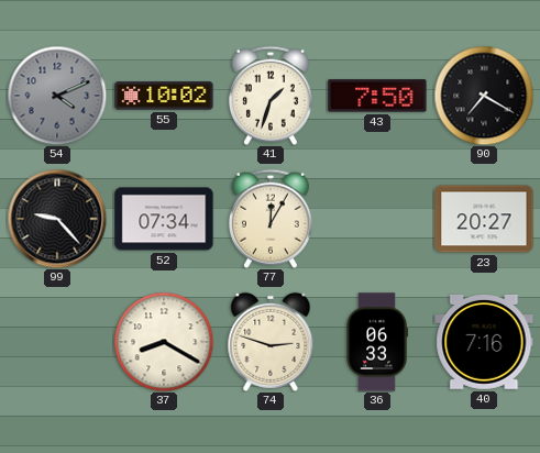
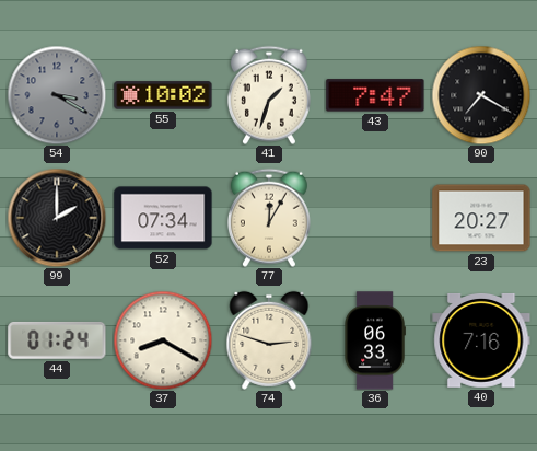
54: 4:11 -> 3:20
43: 7:50 -> 7:47
99: 9:23 -> 2:00
44: none -> 01:24
